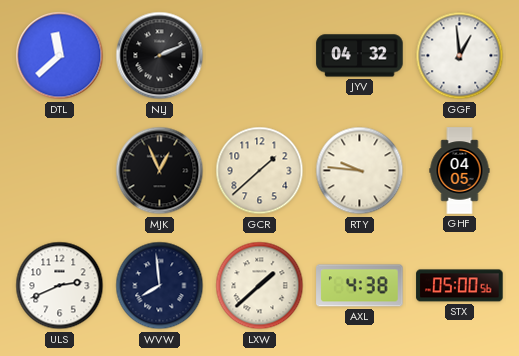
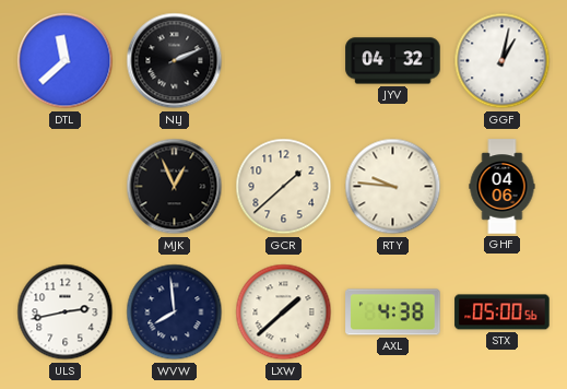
GGF: 12:59 -> 1:02
GHF: 04:05 -> 04:06
ULS: 2:41 -> 2:43
